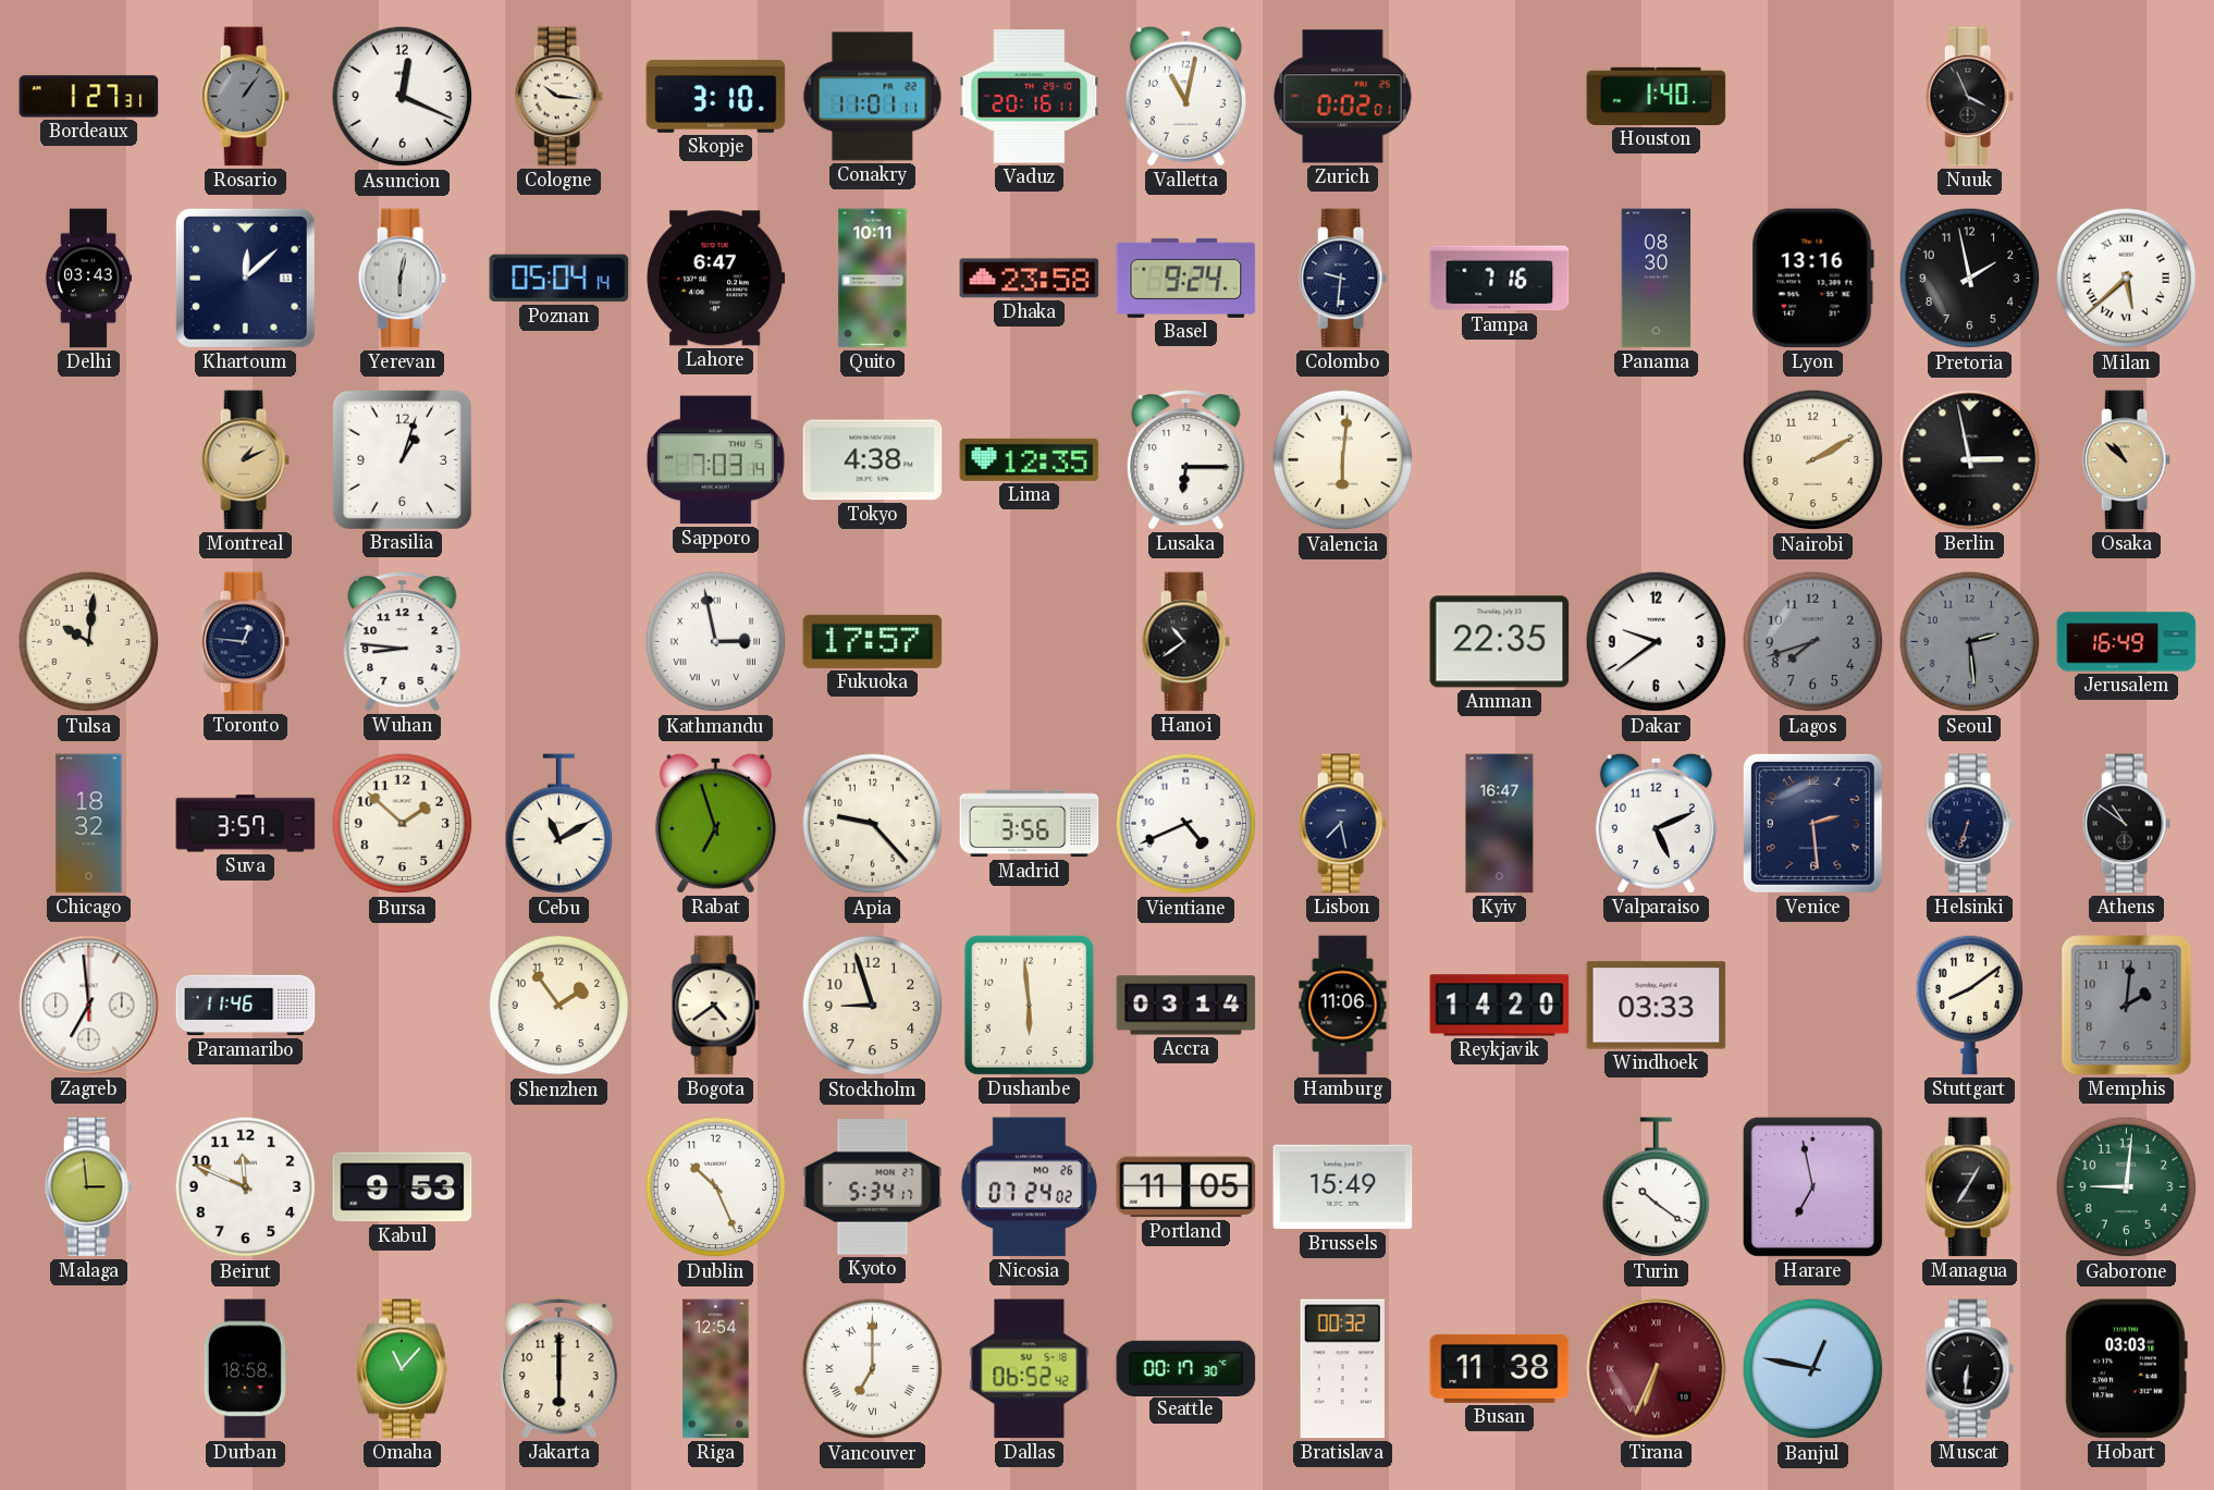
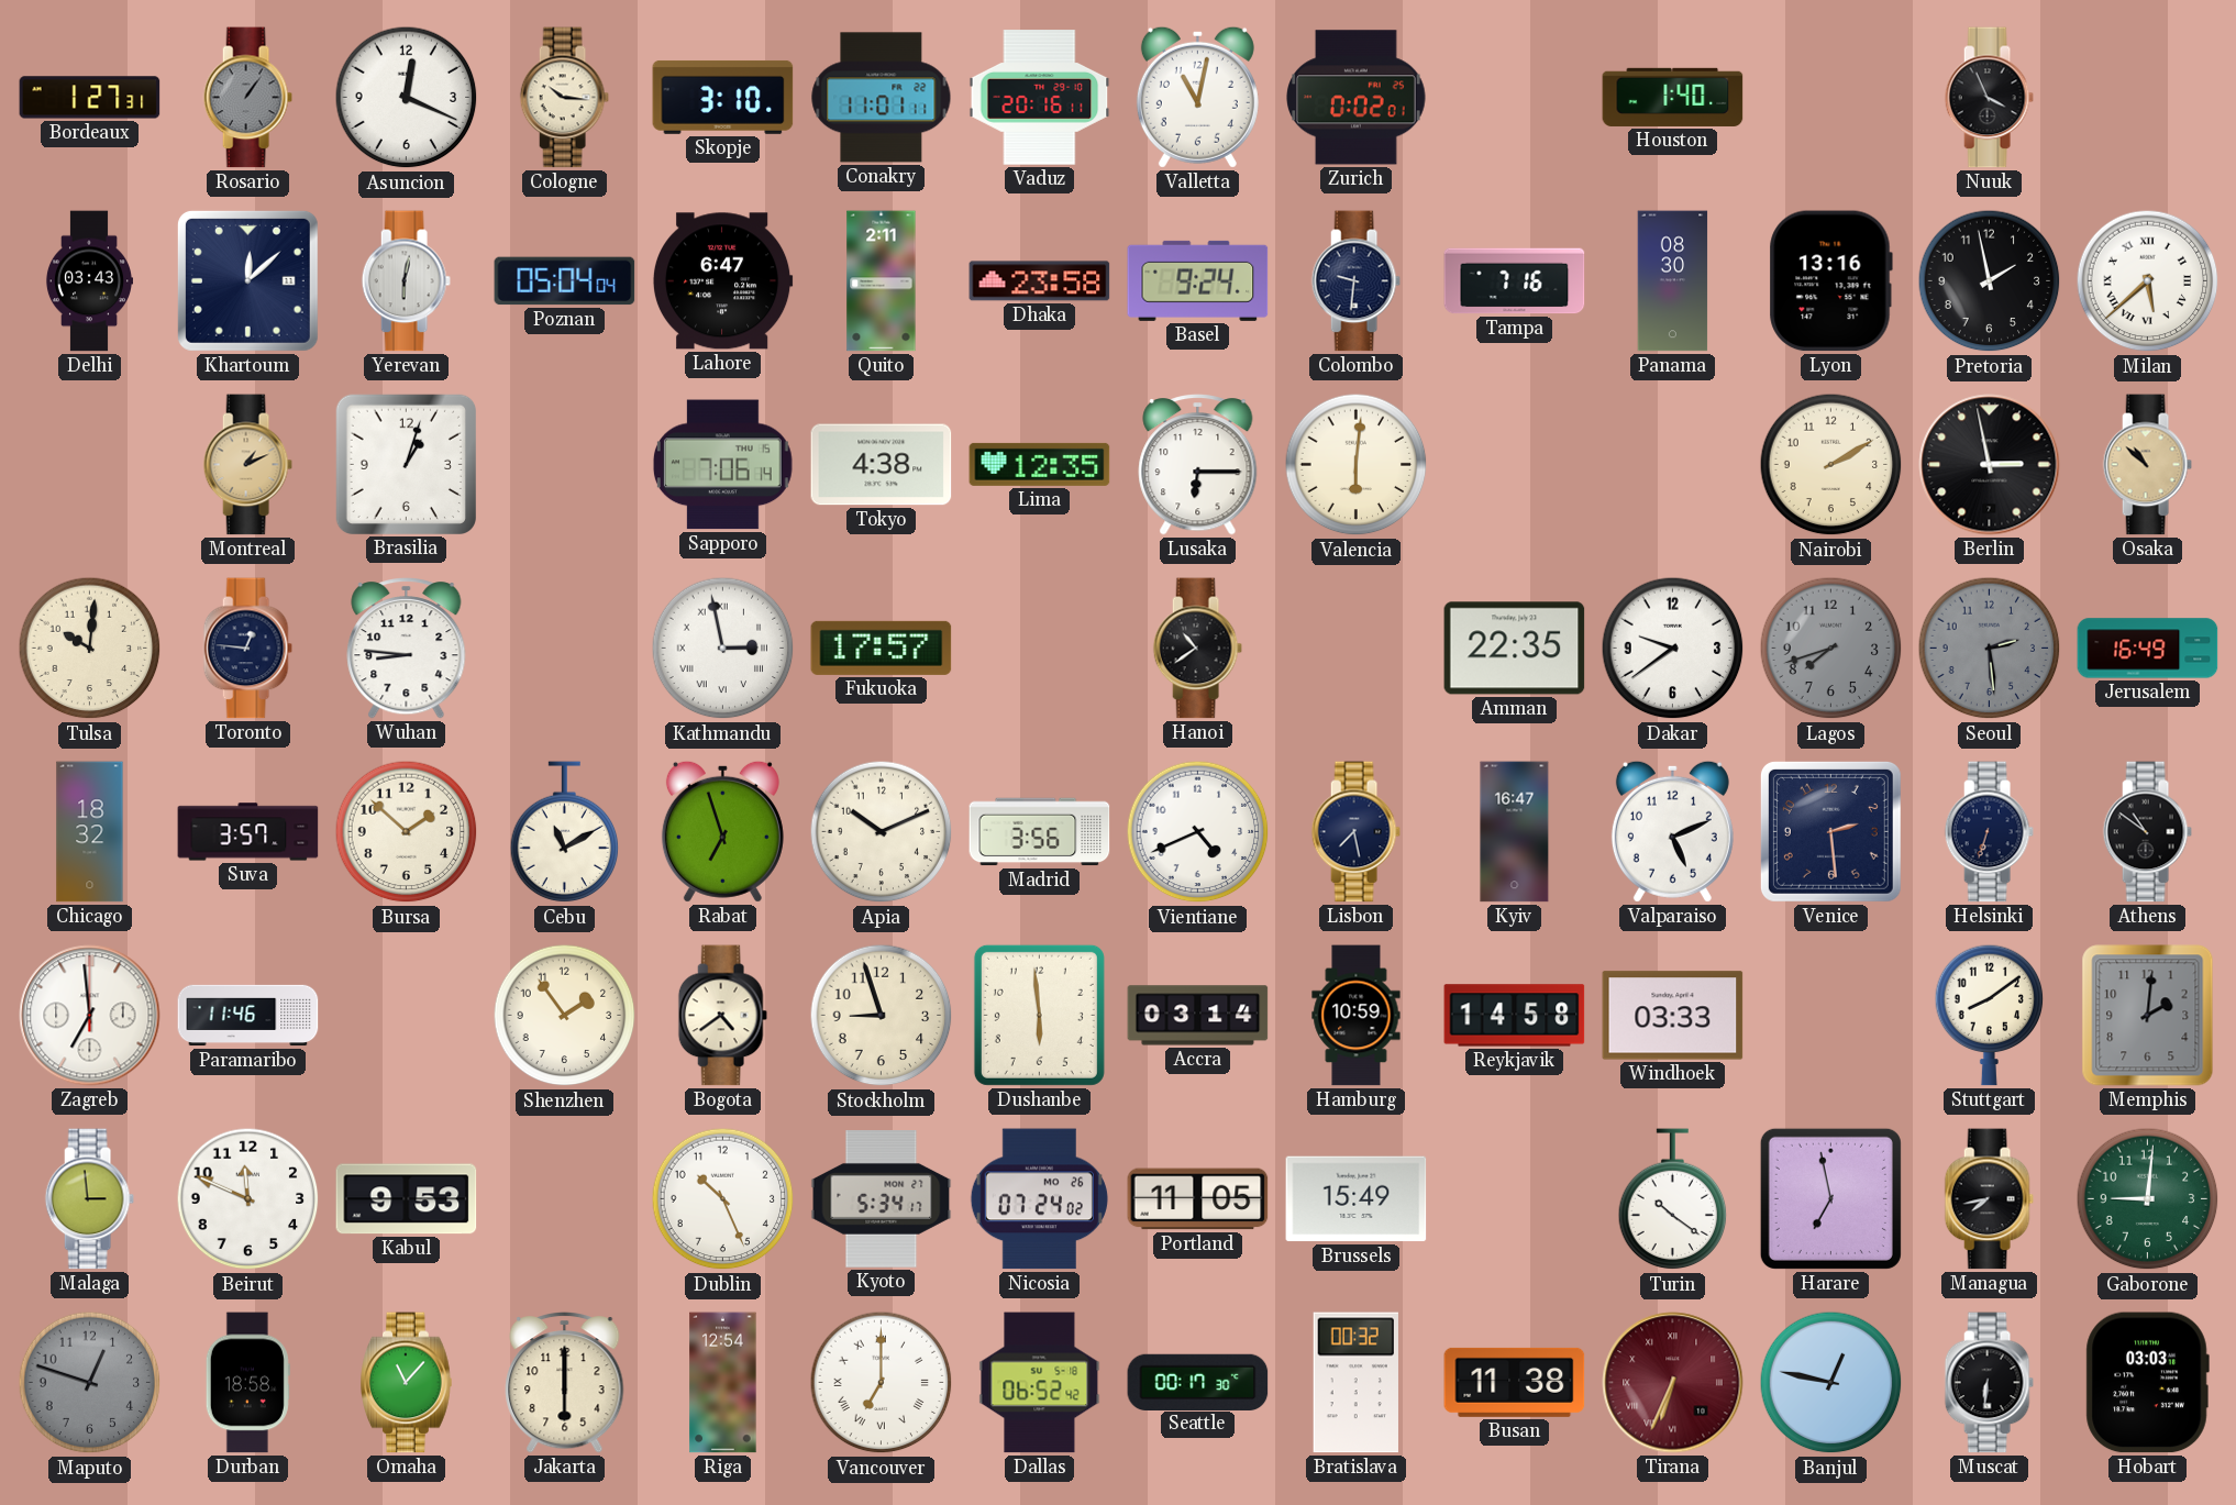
Poznan: 05:04:14 -> 05:04:04
Quito: 10:11 -> 2:11
Sapporo: 7:03 -> 7:06
Apia: 9:23 -> 10:11
Hamburg: 11:06 -> 10:59
Reykjavik: 14:20 -> 14:58
Managua: 7:05 -> 7:43
Maputo: none -> 12:48
